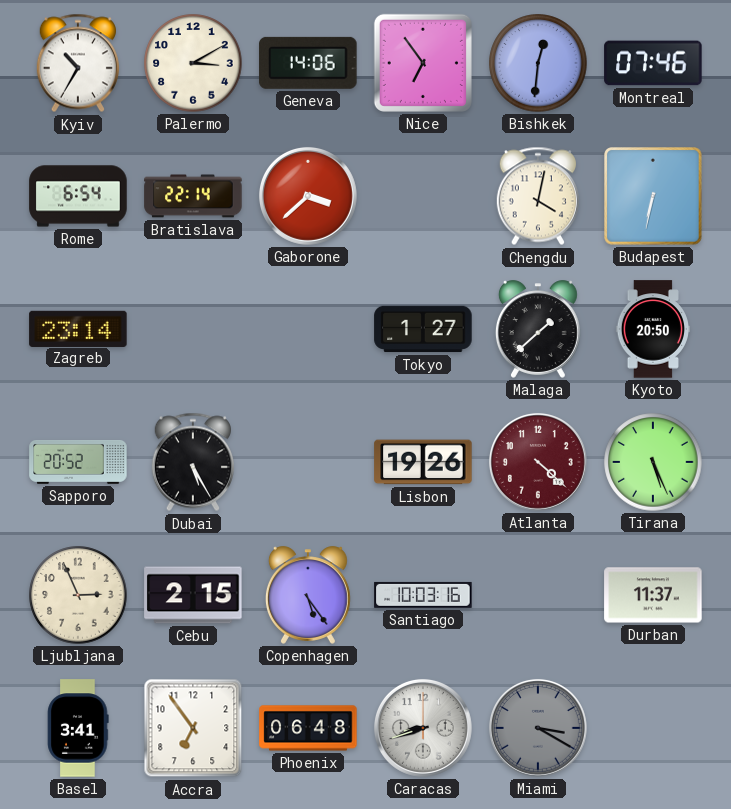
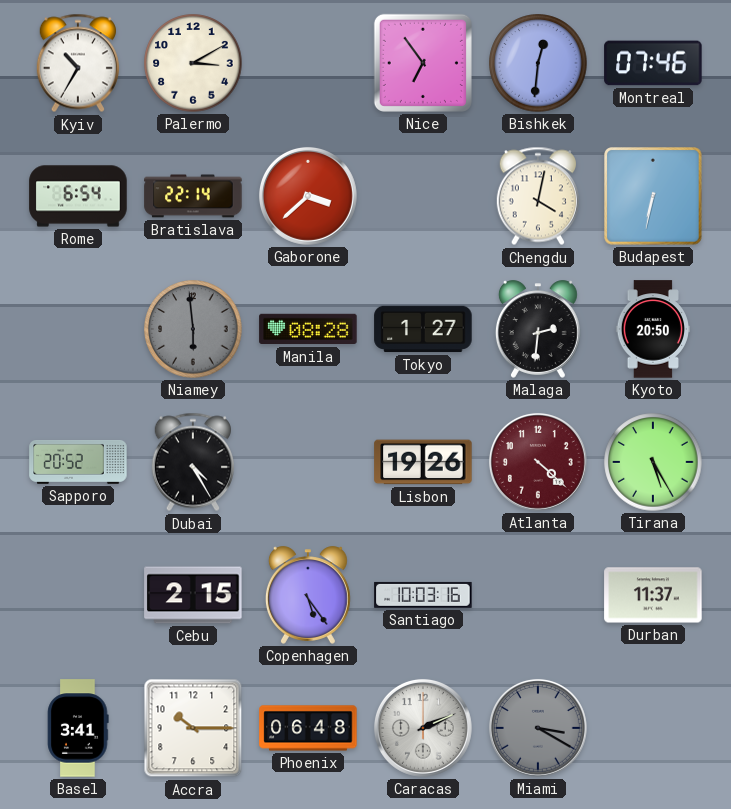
Geneva: 14:06 -> none
Zagreb: 23:14 -> none
Niamey: none -> 5:59
Manila: none -> 08:28
Malaga: 1:38 -> 2:31
Dubai: 5:25 -> 4:25
Tirana: 5:26 -> 5:25
Ljubljana: 2:56 -> none
Accra: 6:54 -> 10:15
Caracas: 8:42 -> 2:11
